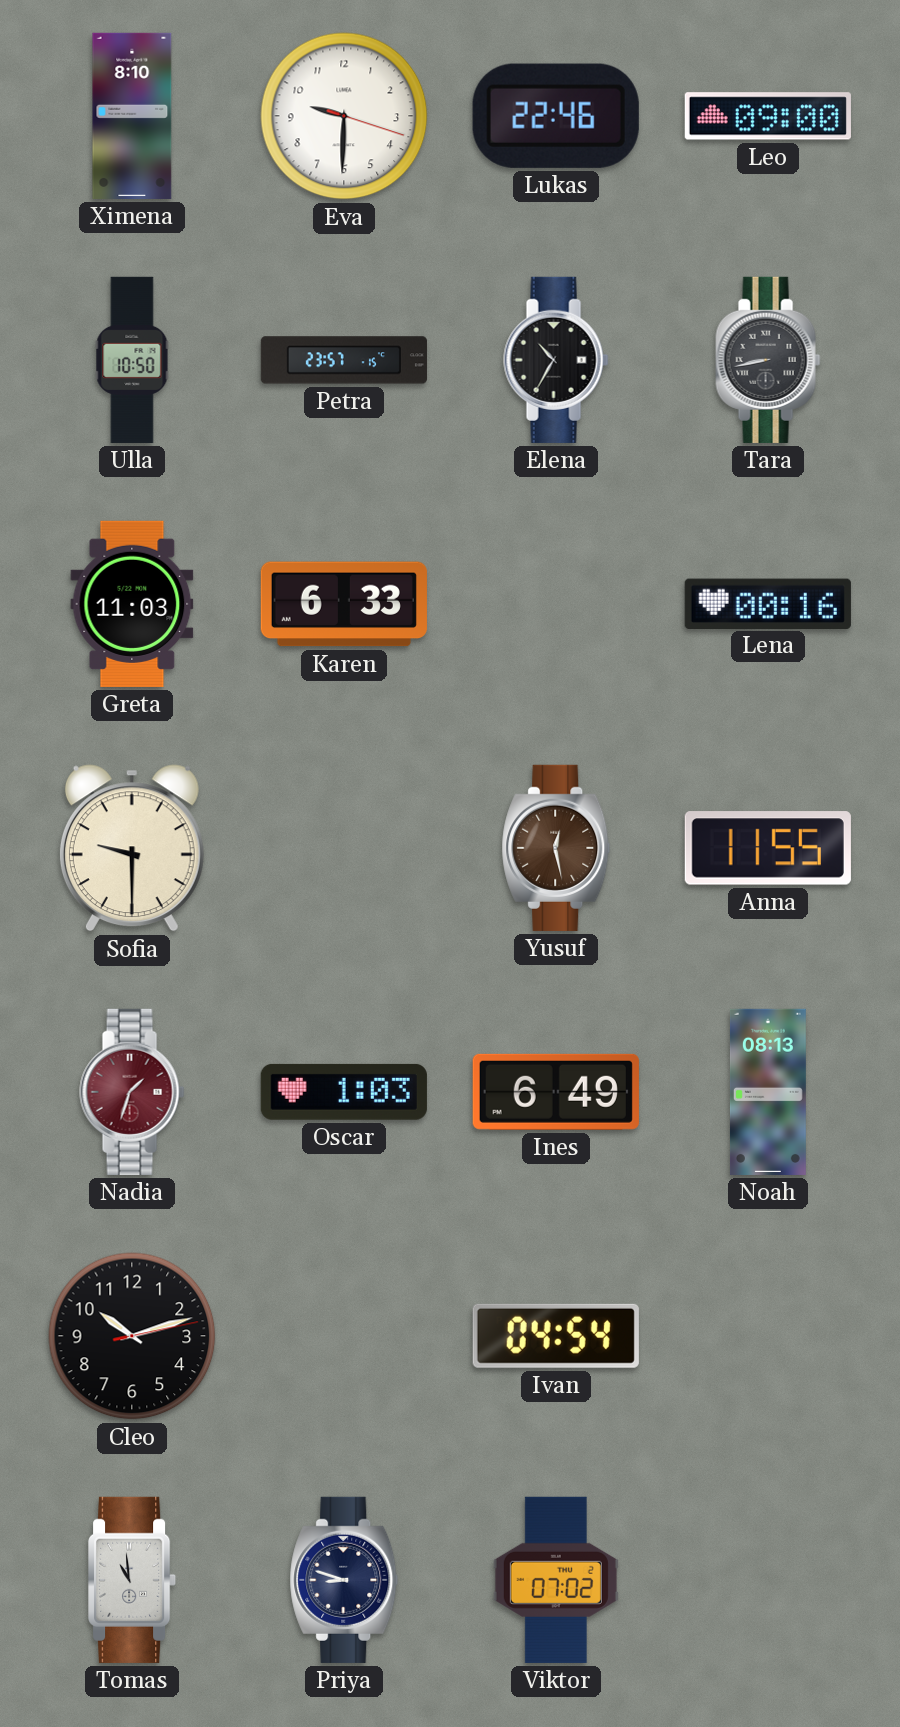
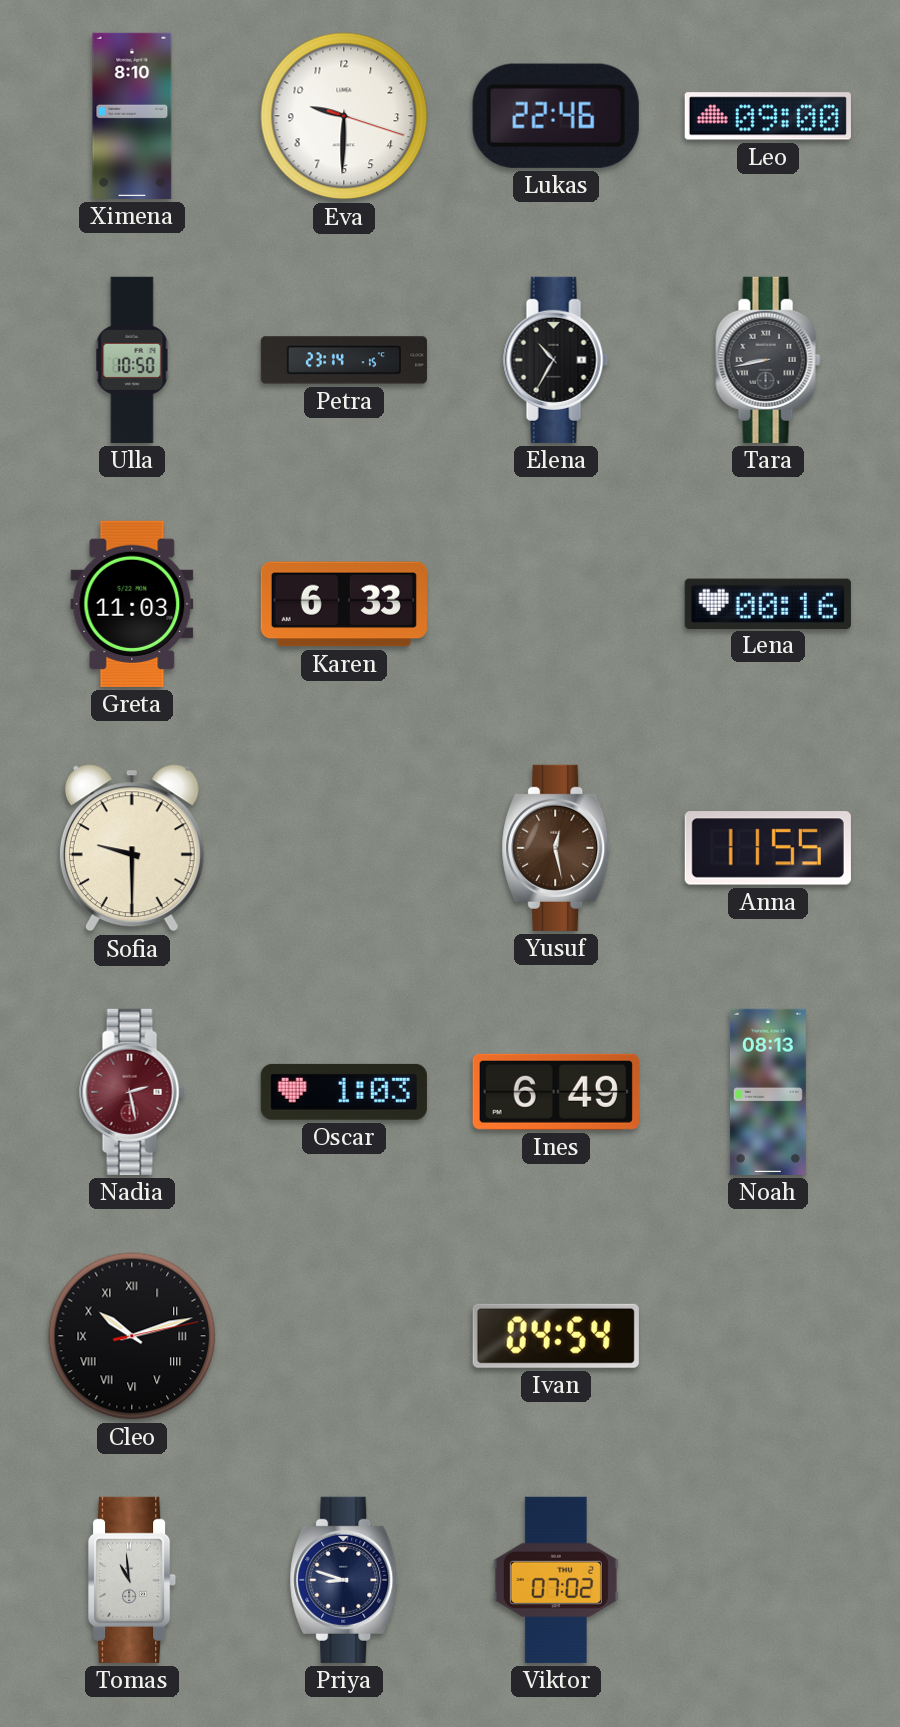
Petra: 23:57 -> 23:14
Nadia: 1:33 -> 2:28
Cleo numerals: Arabic -> Roman
